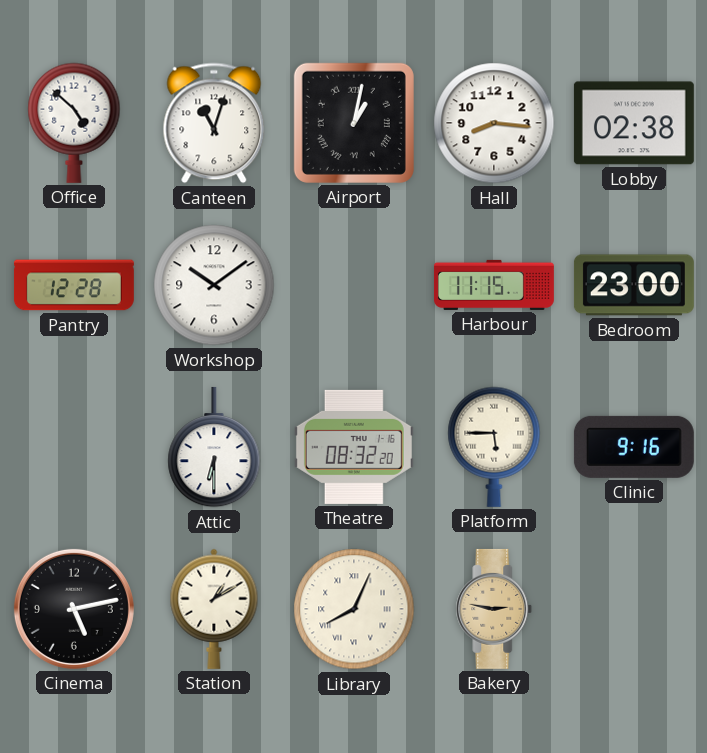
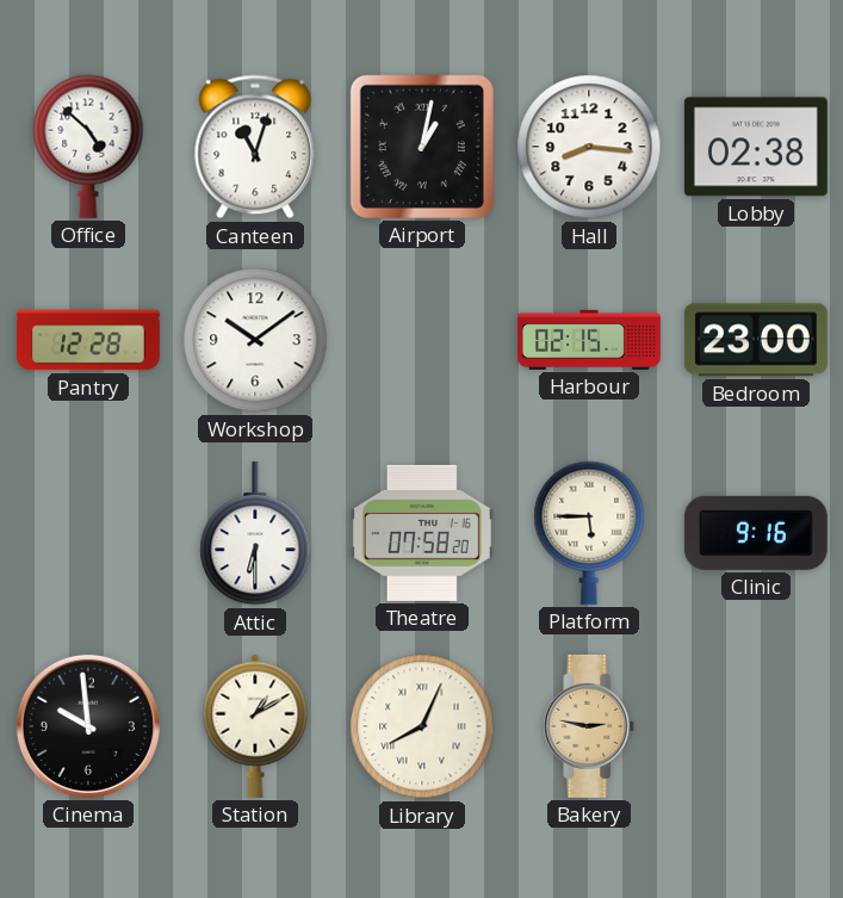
Harbour: 11:15 -> 02:15
Theatre: 08:32 -> 07:58
Cinema: 5:13 -> 9:59
